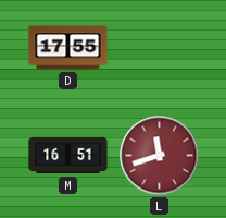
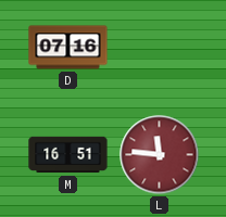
D: 17:55 -> 07:16
L: 11:42 -> 11:46
